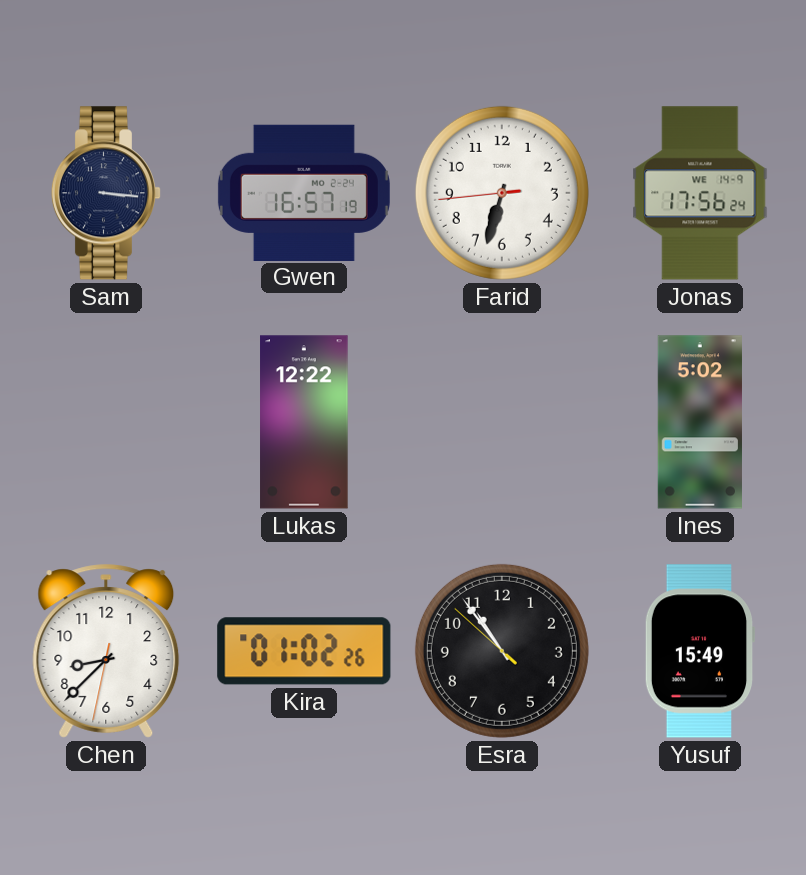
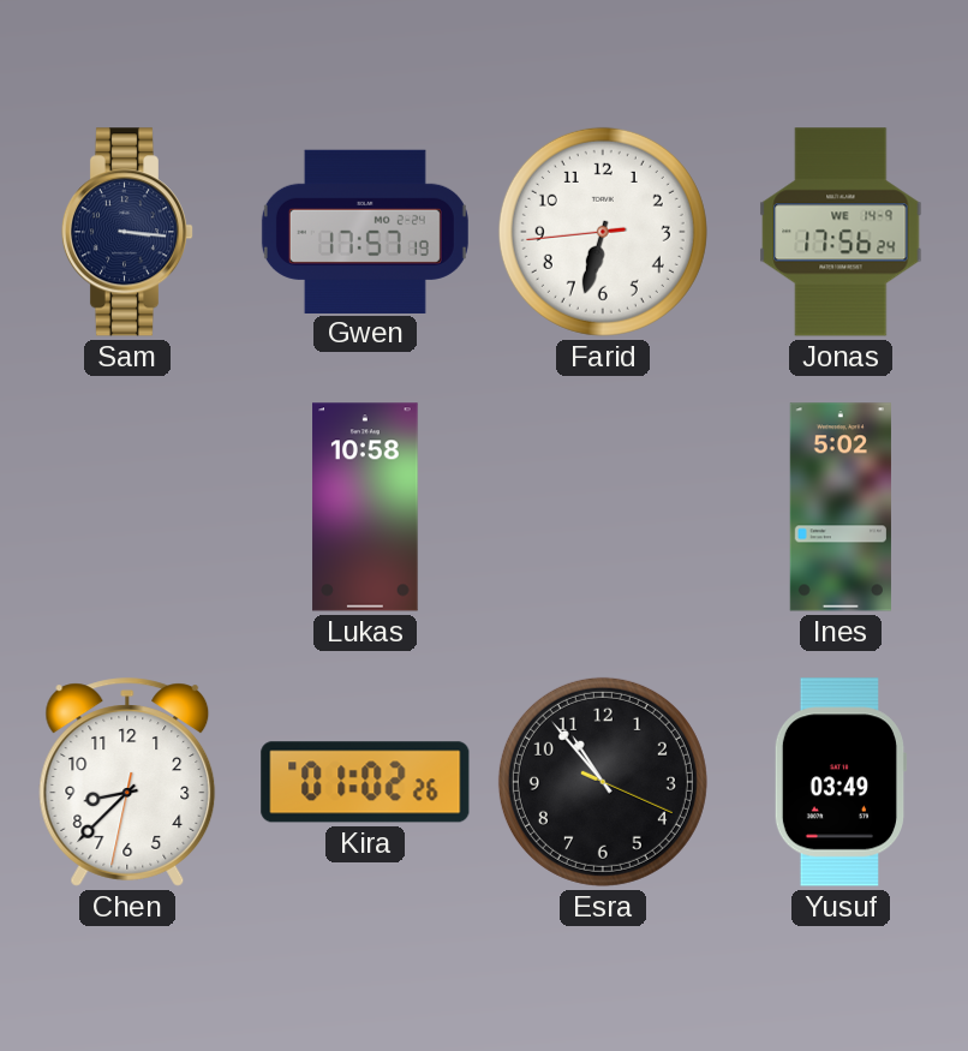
Gwen: 16:57 -> 17:57
Lukas: 12:22 -> 10:58
Esra: 10:53:52 -> 10:53:19
Yusuf: 15:49 -> 03:49
